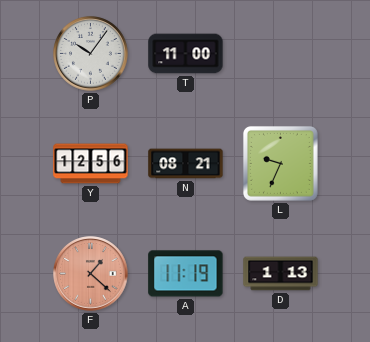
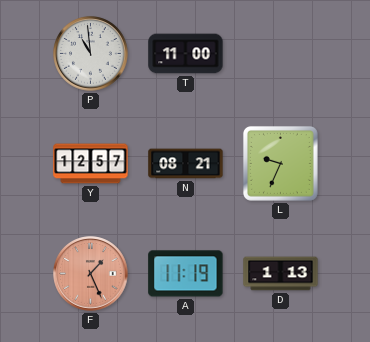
P: 10:06 -> 10:59
Y: 12:56 -> 12:57
F: 1:22 -> 1:26
